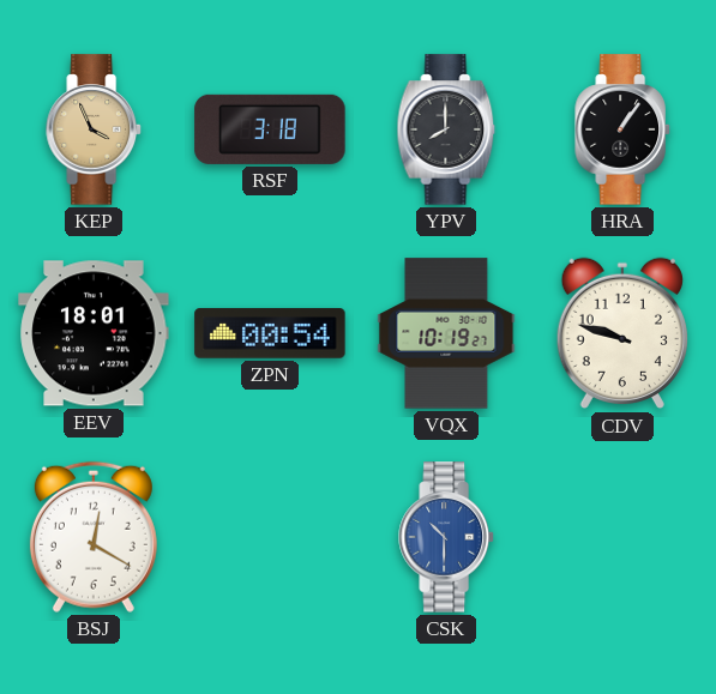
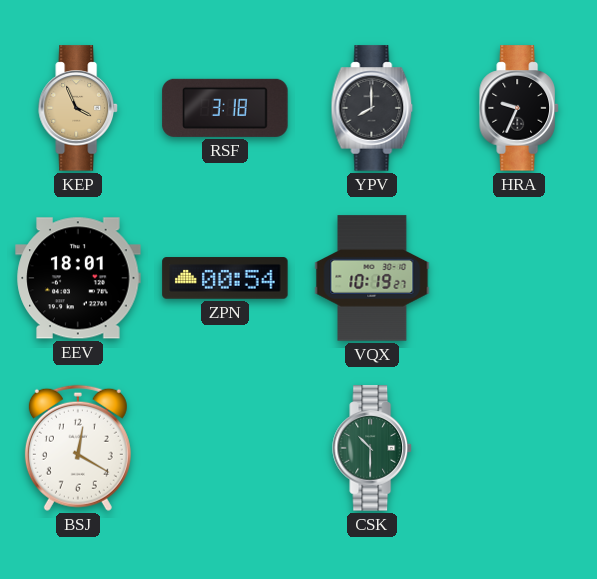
HRA: 1:06 -> 9:34
CDV: 9:48 -> none
CSK dial: blue -> green
